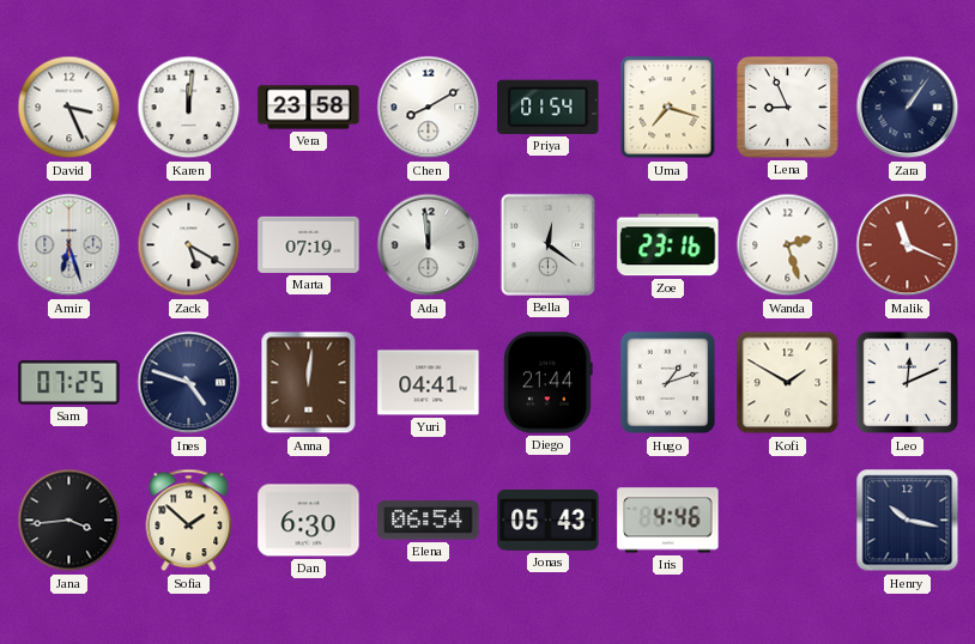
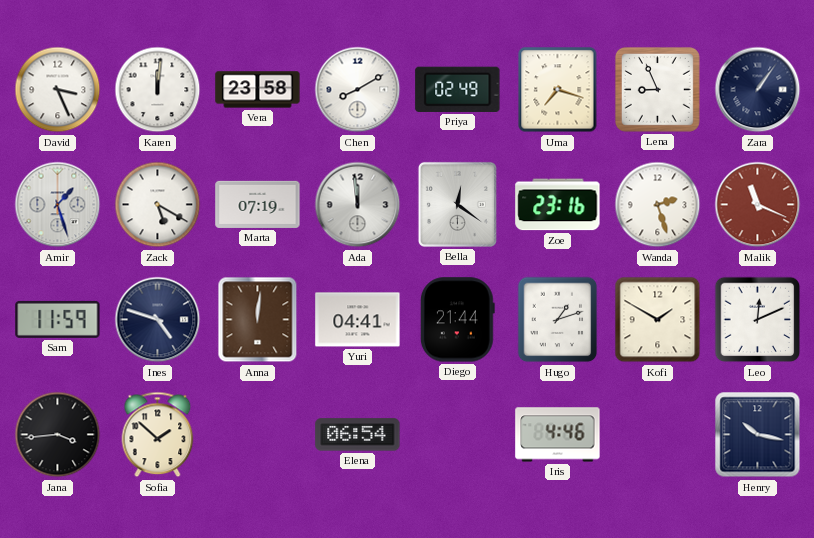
Priya: 01:54 -> 02:49
Amir: 6:27 -> 1:27
Sam: 07:25 -> 11:59
Dan: 6:30 -> none
Jonas: 05:43 -> none
